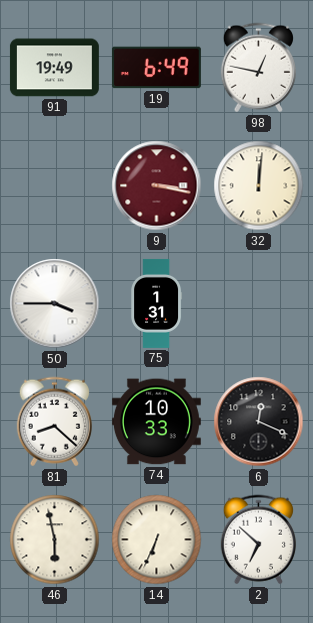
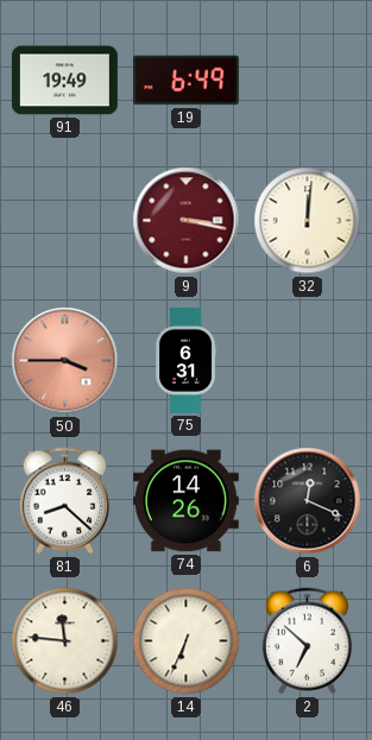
98: 12:47 -> none
50 dial: white -> salmon
75: 1:31 -> 6:31
74: 10:33 -> 14:26
46: 5:58 -> 11:46
